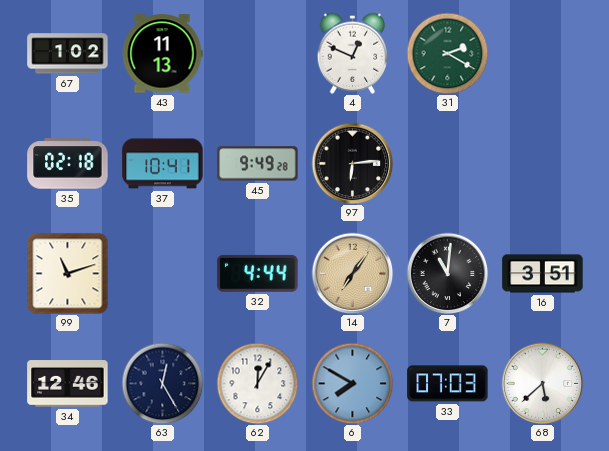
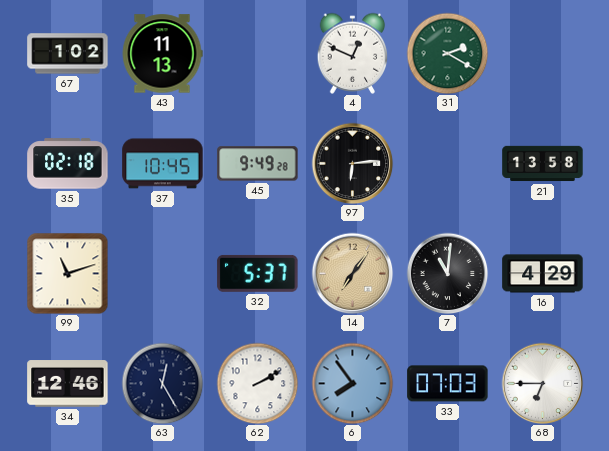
37: 10:41 -> 10:45
21: none -> 13:58
32: 4:44 -> 5:37
16: 3:51 -> 4:29
62: 12:05 -> 2:10
6: 7:50 -> 7:54
68: 5:38 -> 6:45
